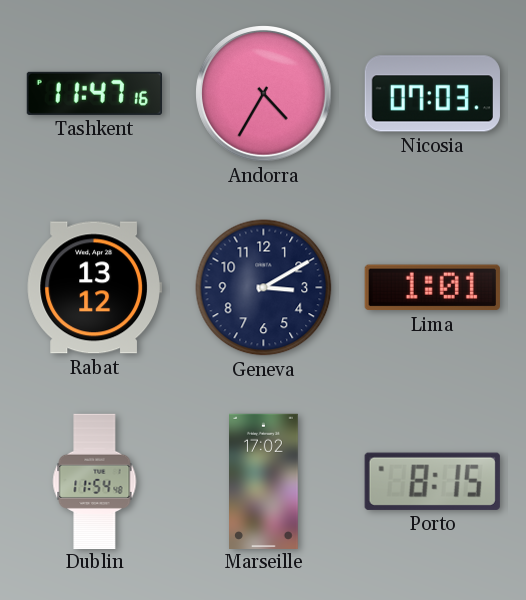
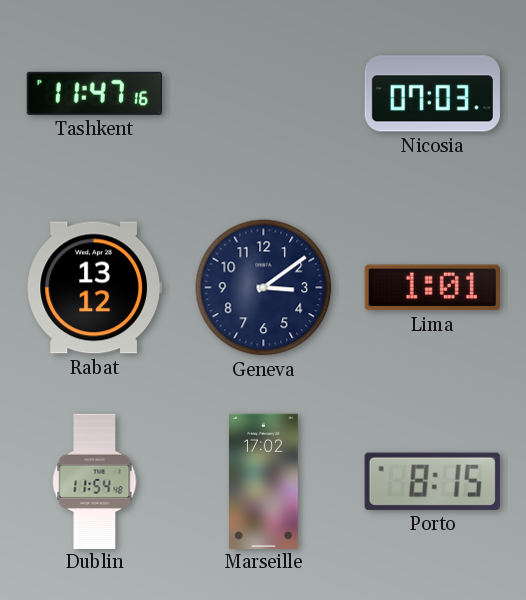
Andorra: 4:35 -> none
Geneva: 3:10 -> 3:09
